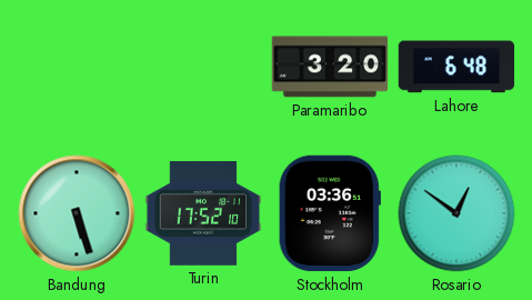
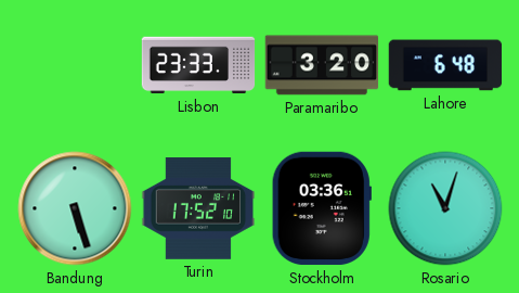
Lisbon: none -> 23:33
Rosario: 12:51 -> 11:03
